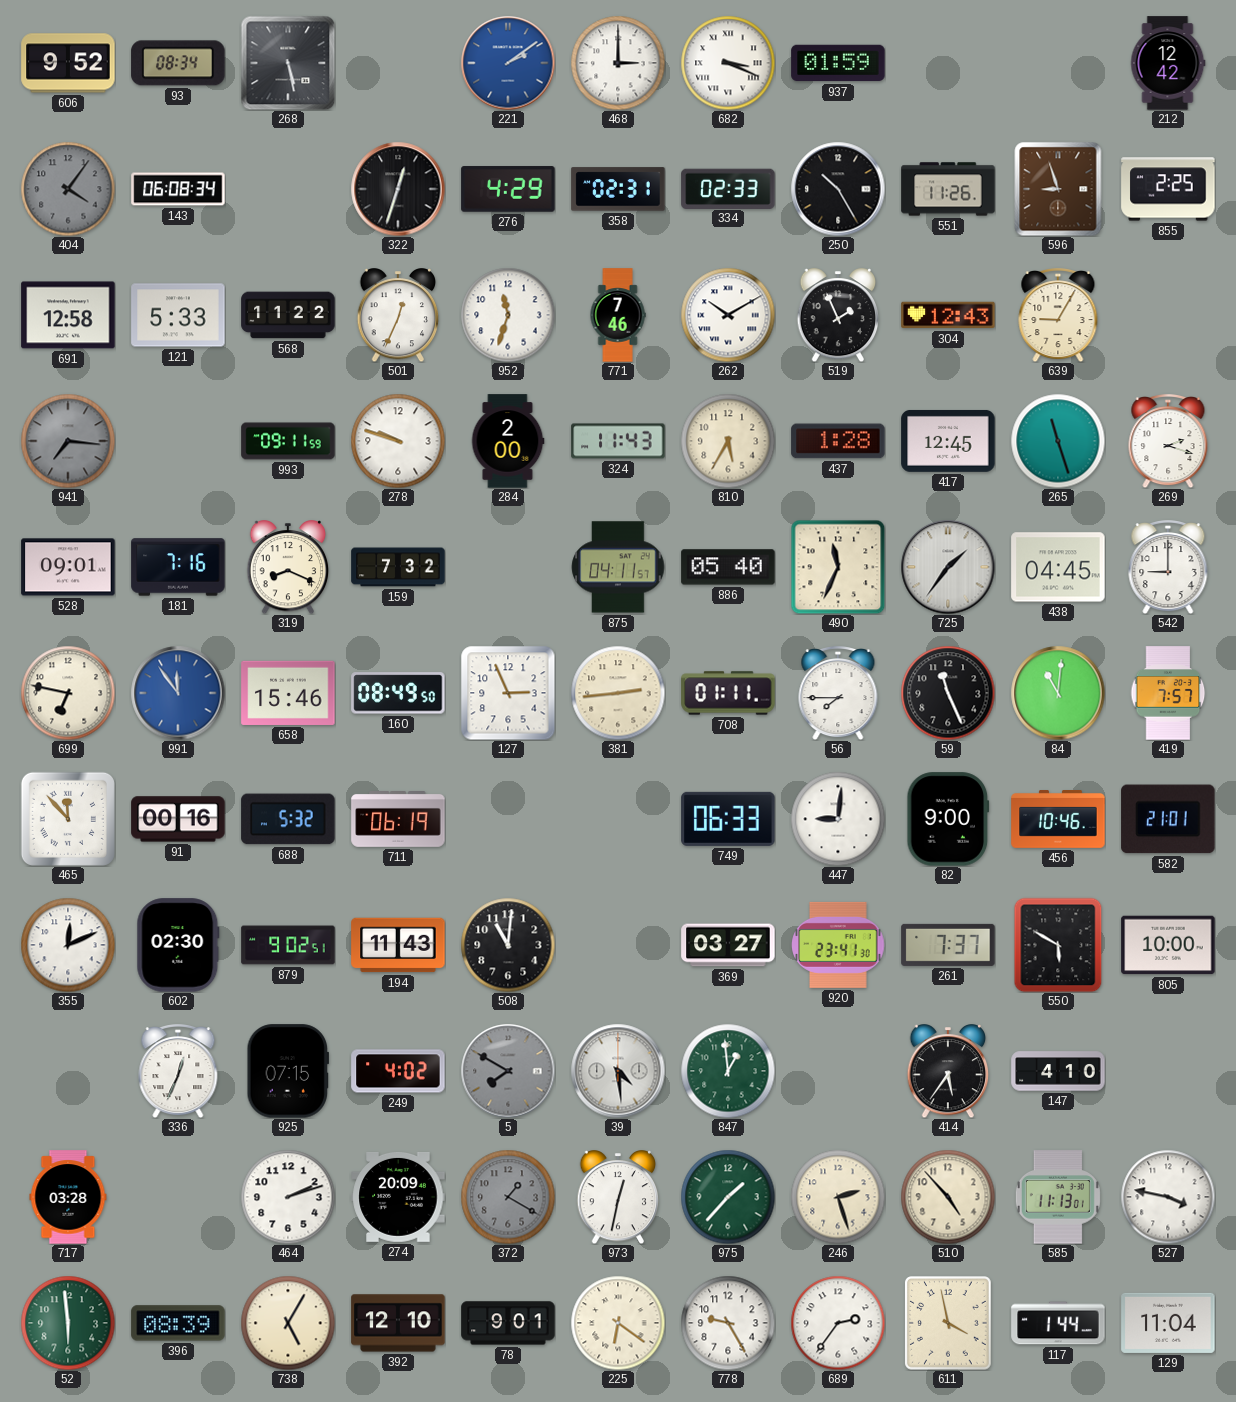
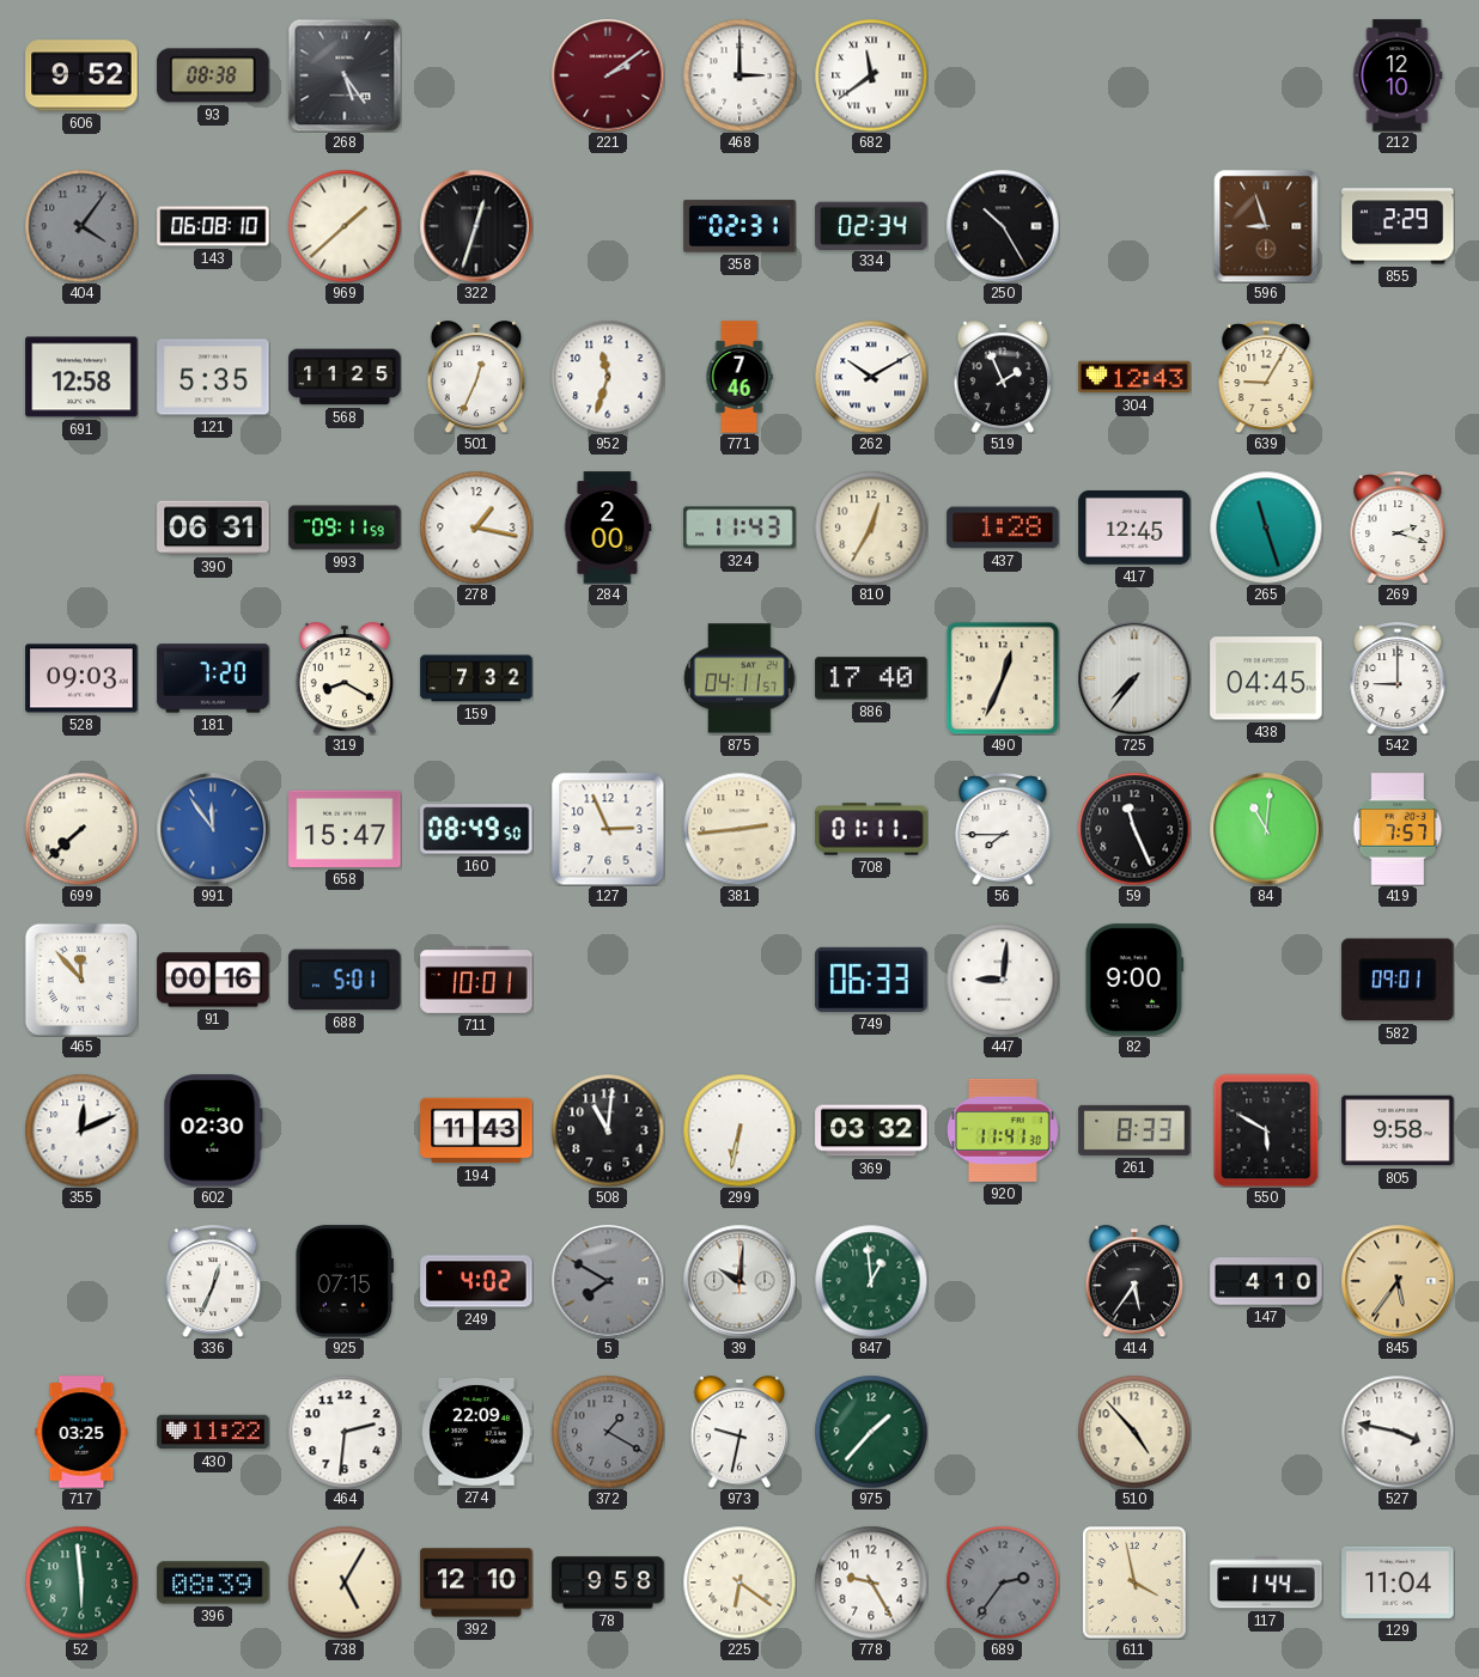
93: 08:34 -> 08:38
268: 5:28 -> 5:24
221 dial: blue -> burgundy
682: 3:19 -> 11:39
937: 01:59 -> none
212: 12:42 -> 12:10
143: 06:08:34 -> 06:08:10
969: none -> 1:38
276: 4:29 -> none
334: 02:33 -> 02:34
551: 11:26 -> none
855: 2:25 -> 2:29
121: 5:33 -> 5:35
568: 11:22 -> 11:25
941: 7:16 -> none
390: none -> 06:31
278: 9:48 -> 1:17
810: 5:35 -> 12:35
528: 09:01 -> 09:03
181: 7:16 -> 7:20
319: 8:19 -> 8:20
886: 05:40 -> 17:40
490: 11:34 -> 12:34
725: 1:36 -> 7:36
699: 6:47 -> 7:38
658: 15:46 -> 15:47
688: 5:32 -> 5:01
711: 06:19 -> 10:01
456: 10:46 -> none
582: 21:01 -> 09:01
879: 9:02 -> none
299: none -> 6:32
369: 03:27 -> 03:32
920: 23:41 -> 11:41
261: 7:37 -> 8:33
805: 10:00 -> 9:58
39: 4:29 -> 10:01
845: none -> 5:36
717: 03:28 -> 03:25
430: none -> 11:22
464: 2:12 -> 2:31
274: 20:09 -> 22:09
973: 12:32 -> 9:32
246: 2:27 -> none
585: 11:13 -> none
78: 9:01 -> 9:58
689 dial: white -> grey
